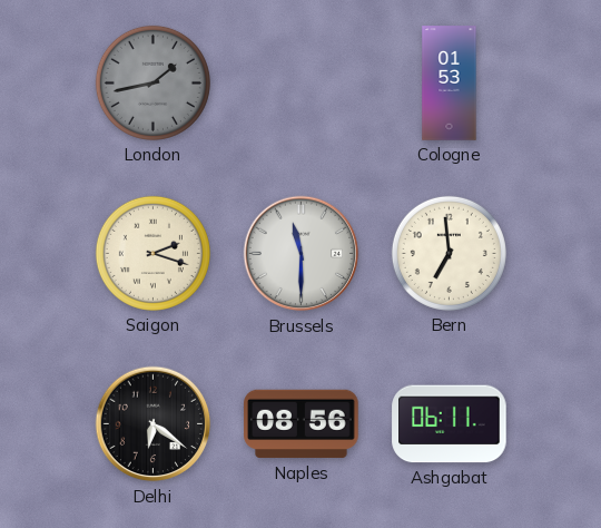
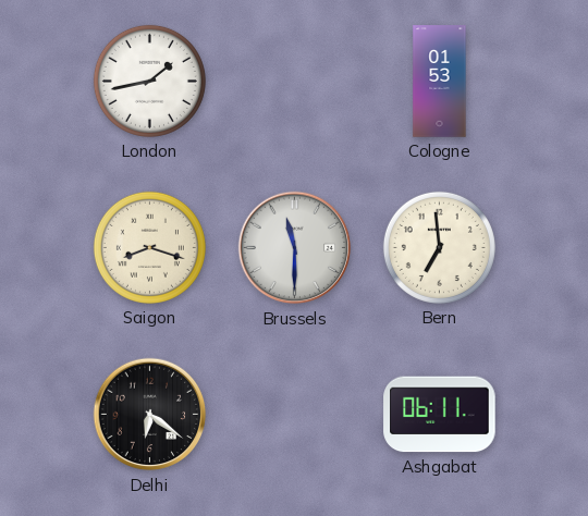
London dial: grey -> white
Saigon: 2:18 -> 8:18
Naples: 08:56 -> none
